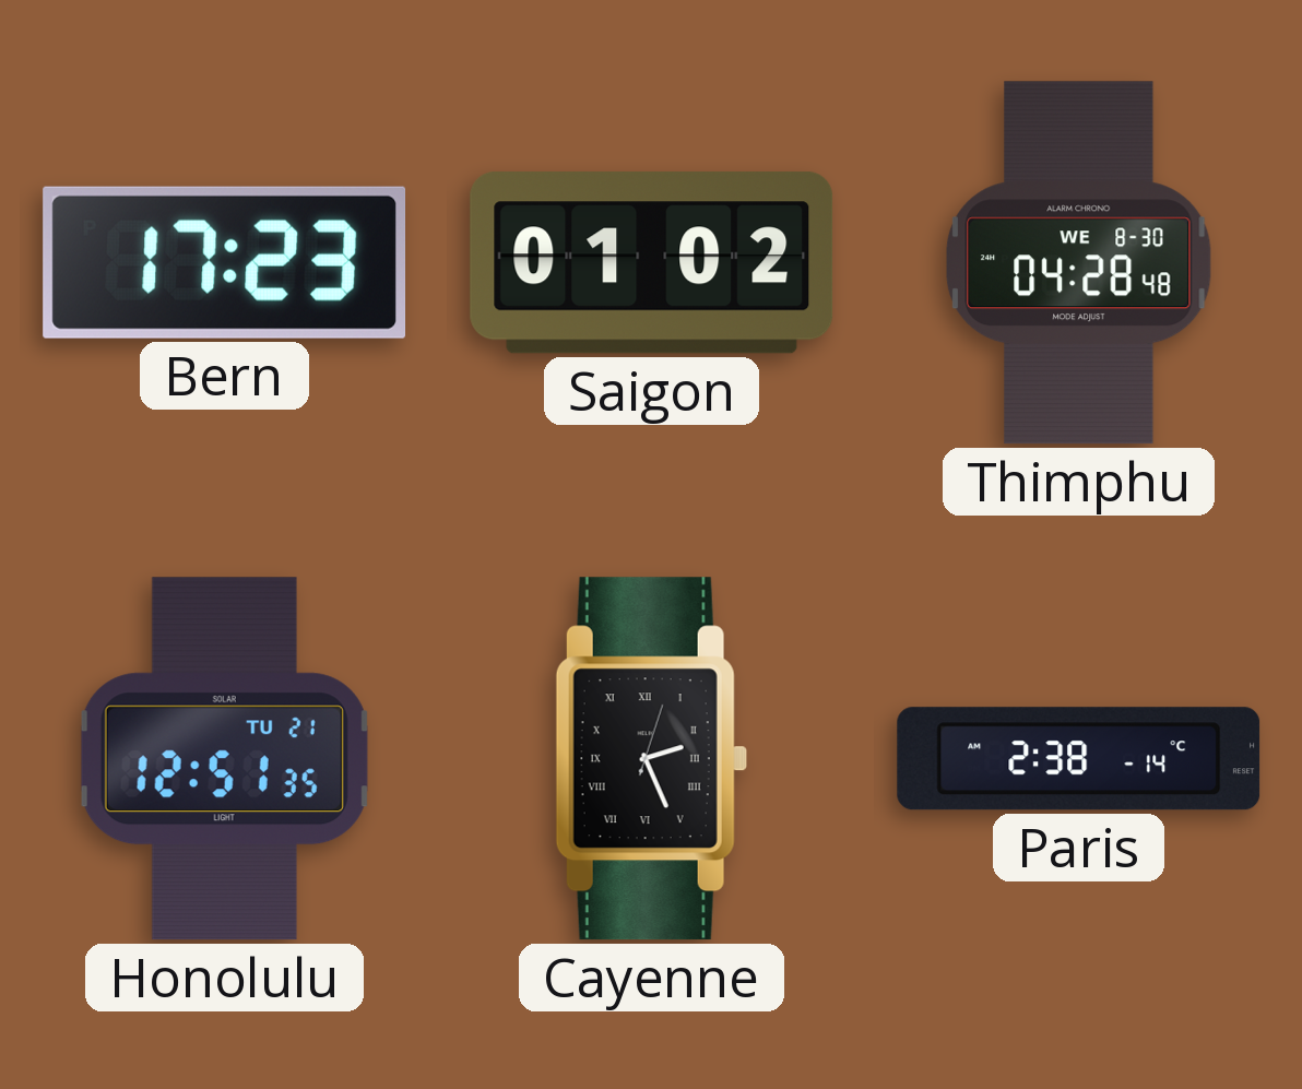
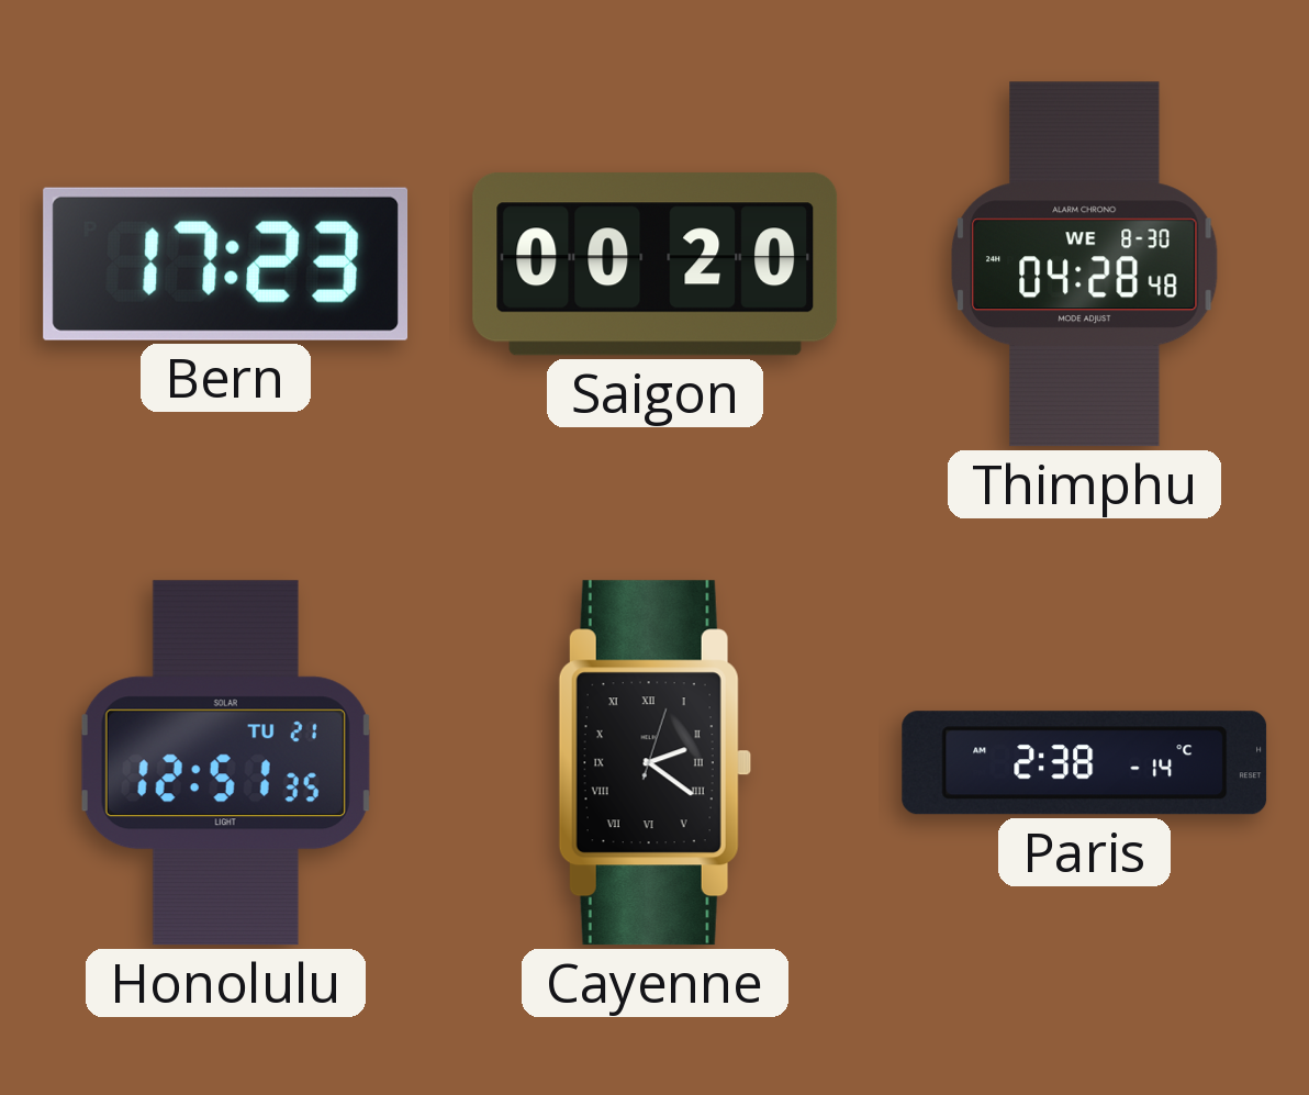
Saigon: 01:02 -> 00:20
Cayenne: 2:26 -> 2:21
